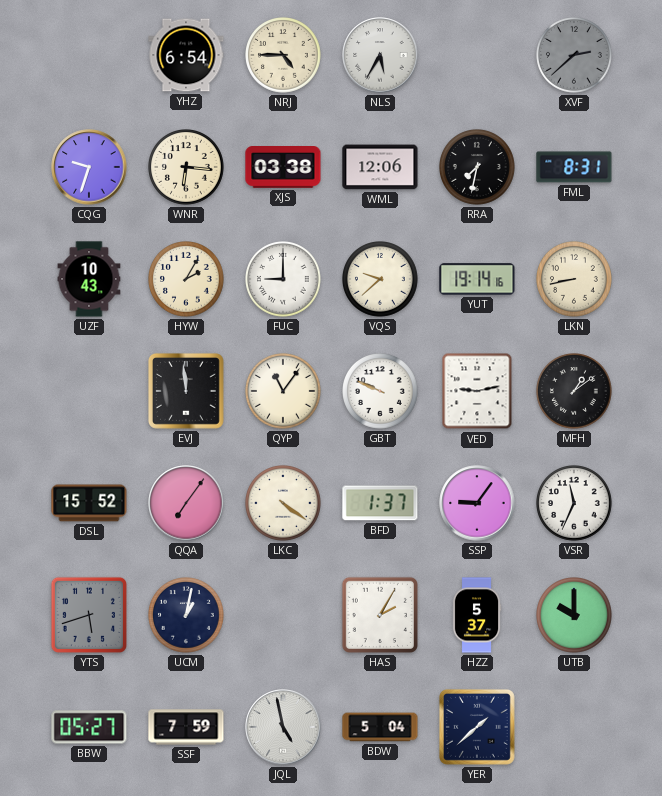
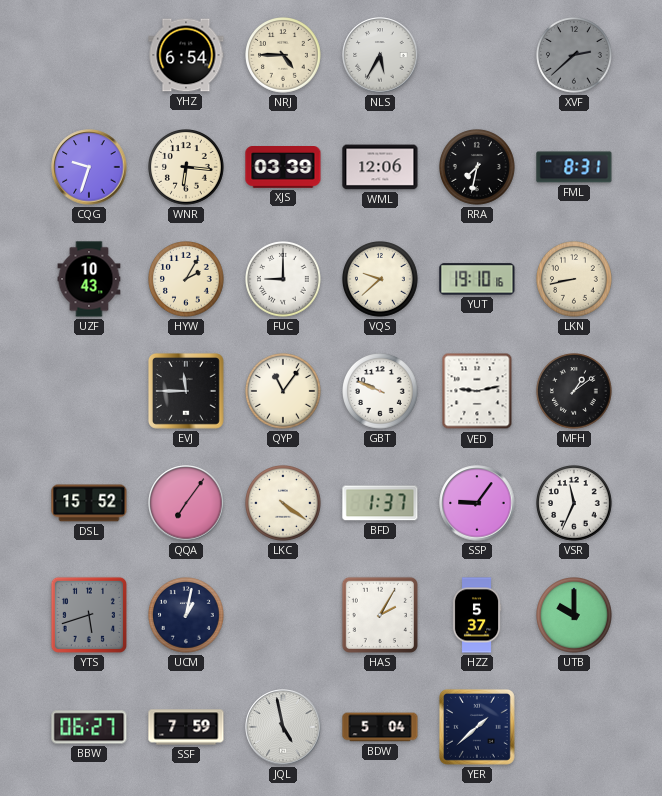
XJS: 03:38 -> 03:39
YUT: 19:14 -> 19:10
EVJ: 11:59 -> 11:45
BBW: 05:27 -> 06:27
